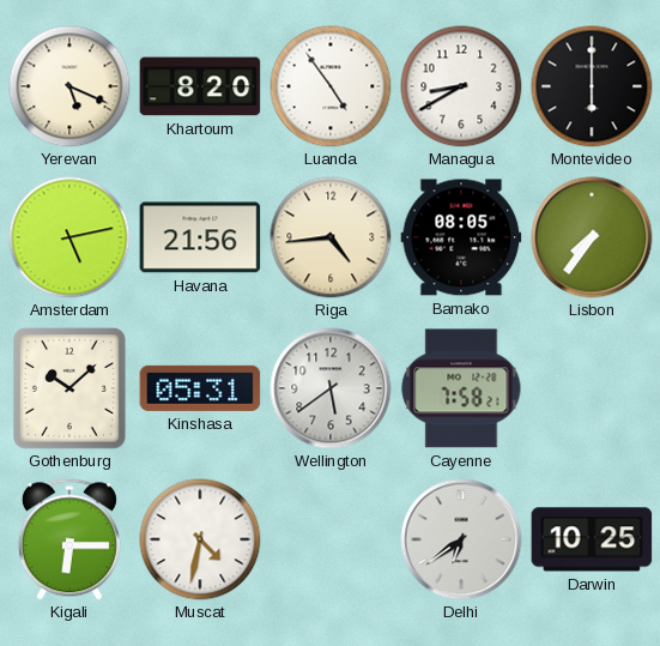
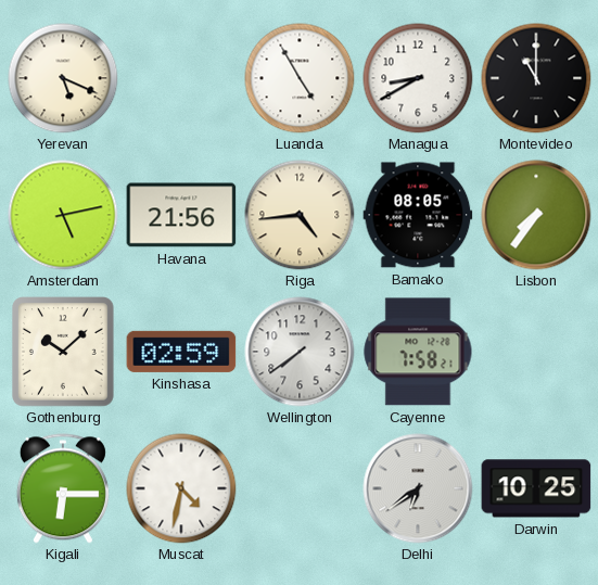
Khartoum: 8:20 -> none
Luanda: 4:54 -> 4:55
Montevideo: 6:00 -> 11:00
Kinshasa: 05:31 -> 02:59
Wellington: 5:39 -> 7:39
